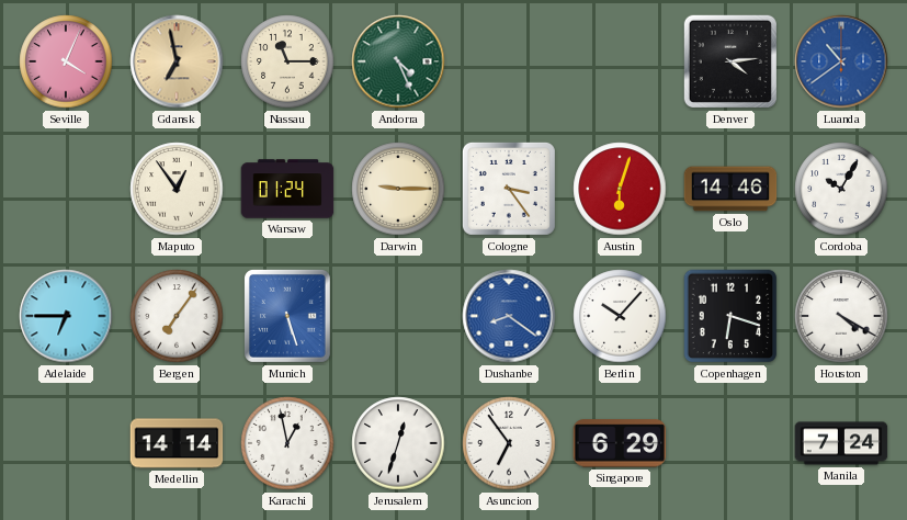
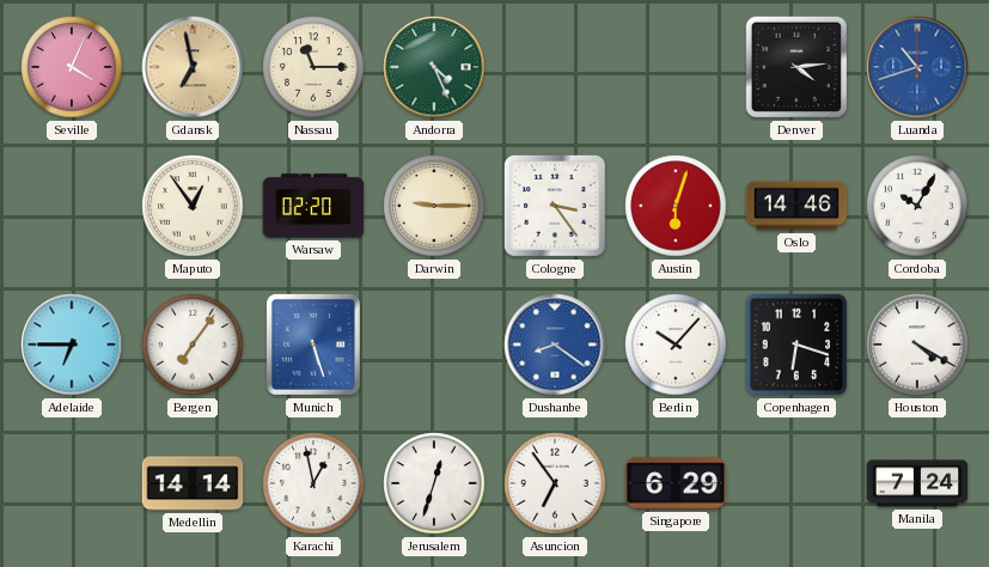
Luanda: 10:39 -> 10:42
Warsaw: 01:24 -> 02:20
